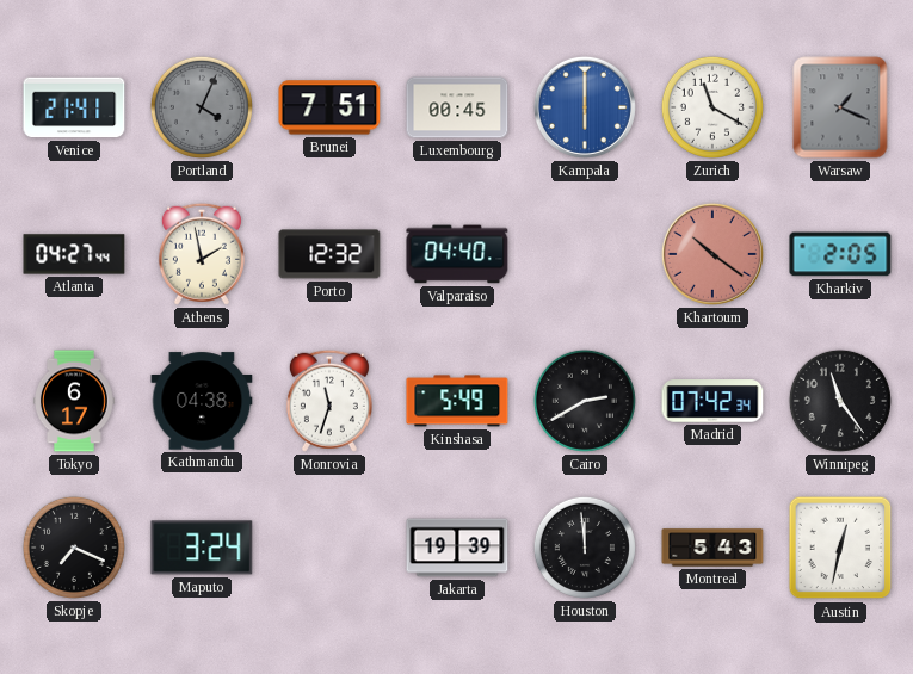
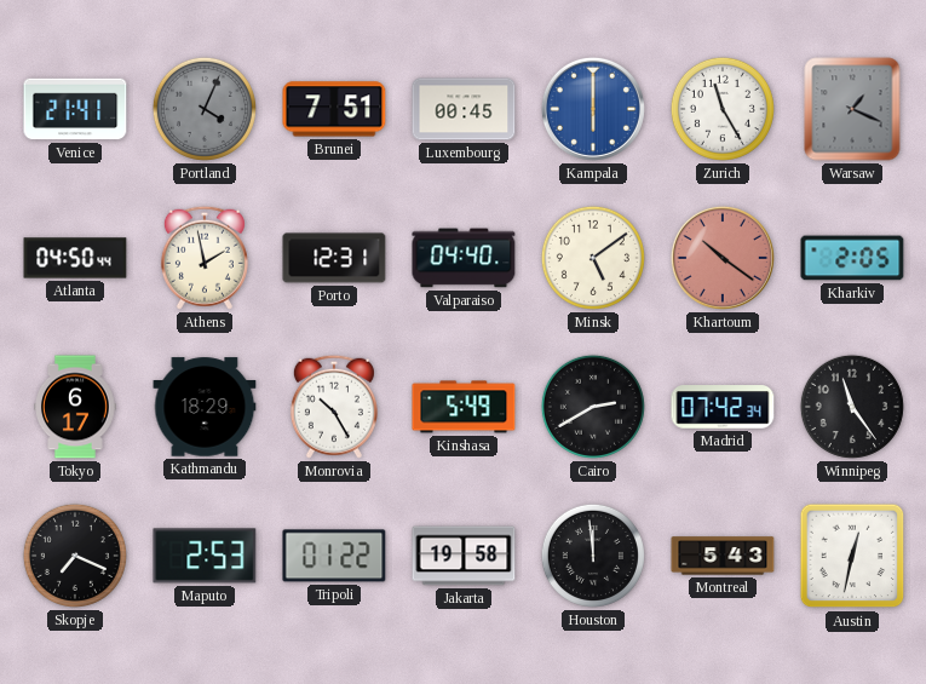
Zurich: 11:20 -> 11:25
Atlanta: 04:27 -> 04:50
Porto: 12:32 -> 12:31
Minsk: none -> 5:09
Kathmandu: 04:38 -> 18:29
Monrovia: 11:33 -> 10:25
Maputo: 3:24 -> 2:53
Tripoli: none -> 01:22
Jakarta: 19:39 -> 19:58
